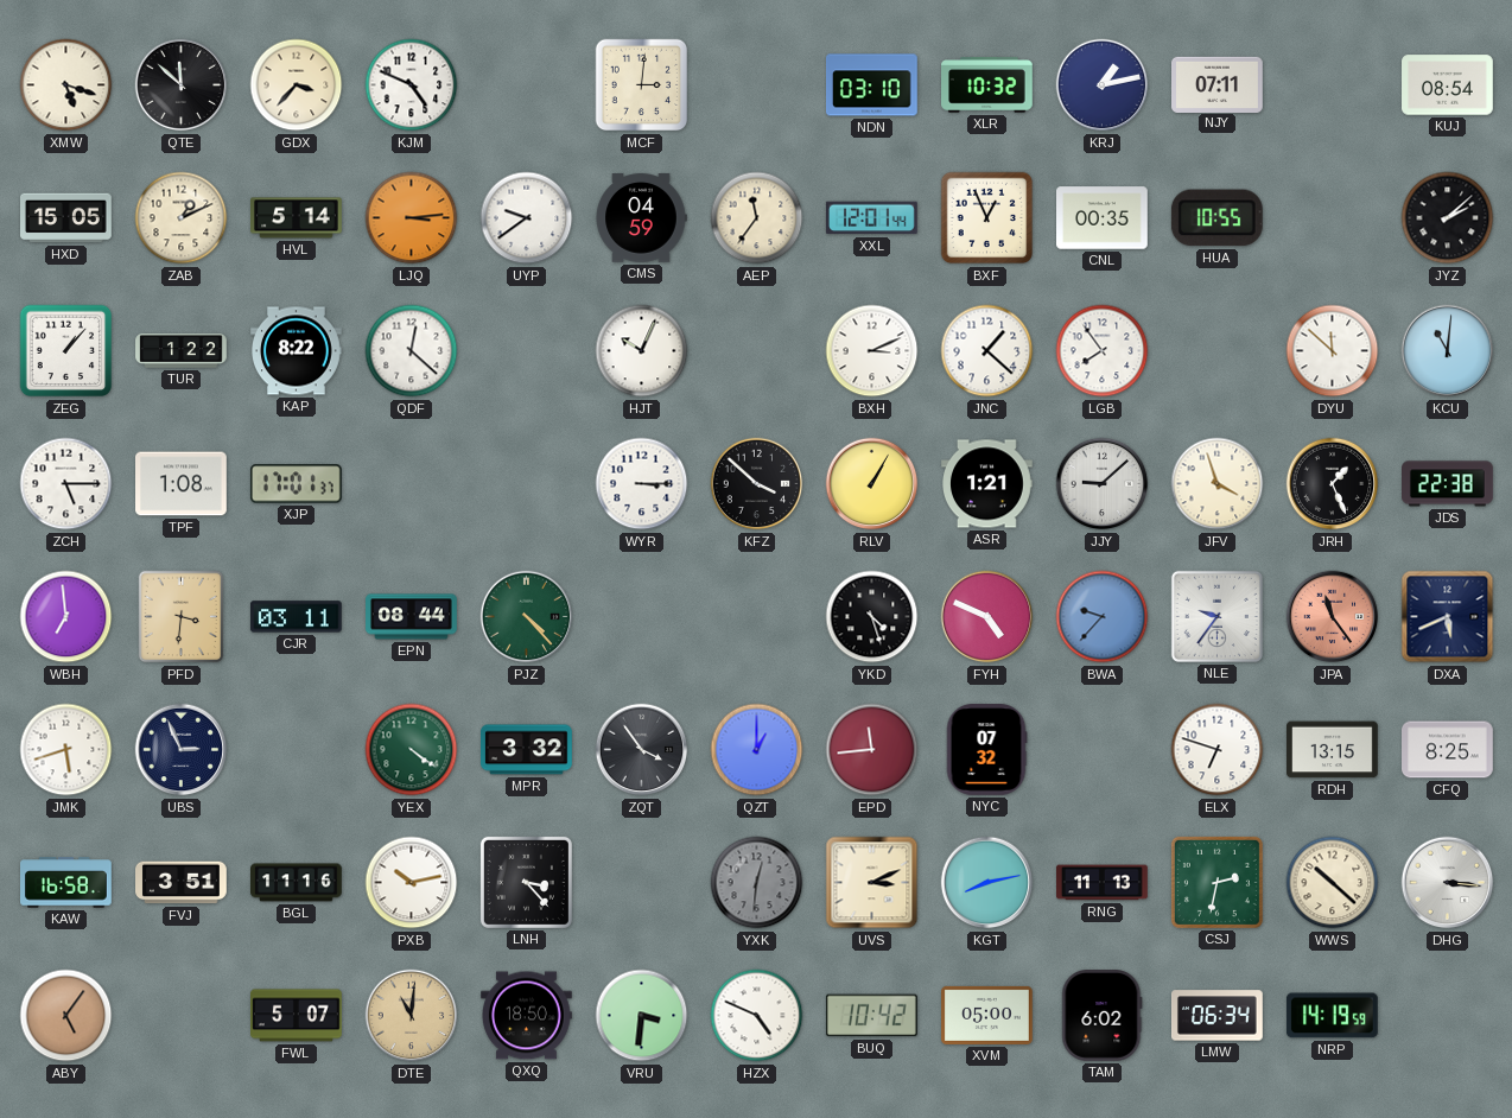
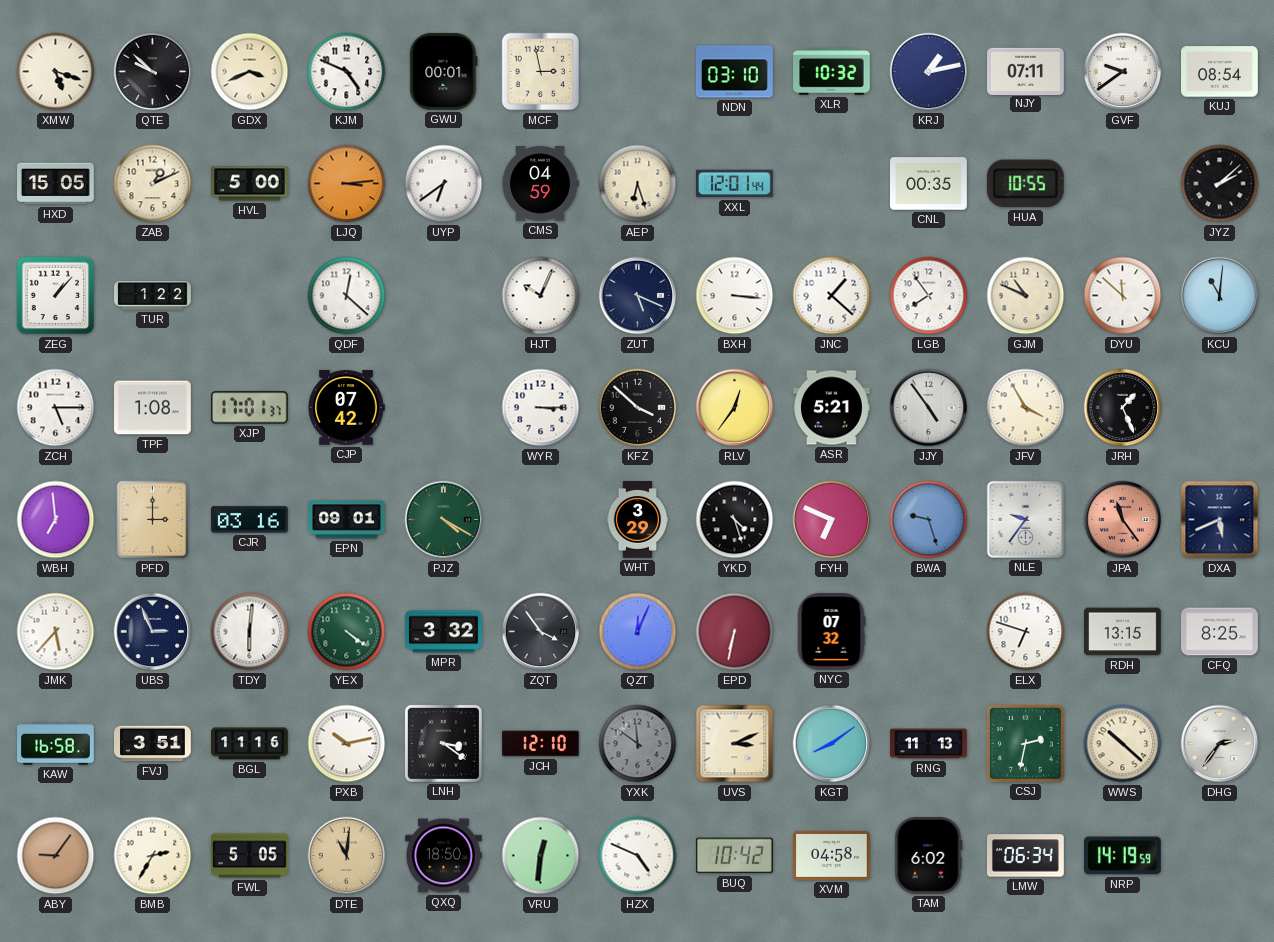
QTE: 11:52 -> 9:52
GDX: 3:37 -> 3:41
GWU: none -> 00:01
MCF: 3:01 -> 2:58
GVF: none -> 9:39
HVL: 5:14 -> 5:00
UYP: 9:39 -> 6:39
AEP: 11:36 -> 6:27
BXF: 12:56 -> none
KAP: 8:22 -> none
ZUT: none -> 5:19
BXH: 3:11 -> 3:16
GJM: none -> 10:49
CJP: none -> 07:42
RLV: 1:05 -> 12:36
ASR: 1:21 -> 5:21
JJY: 9:08 -> 4:54
JFV: 3:57 -> 3:55
JDS: 22:38 -> none
PFD: 3:31 -> 3:00
CJR: 03:11 -> 03:16
EPN: 08:44 -> 09:01
PJZ: 4:23 -> 4:20
WHT: none -> 3:29
FYH: 4:49 -> 6:49
BWA: 9:37 -> 9:27
JMK: 5:42 -> 5:37
TDY: none -> 6:01
QZT: 1:00 -> 12:04
EPD: 11:44 -> 6:32
LNH: 3:23 -> 3:21
JCH: none -> 12:10
YXK: 12:31 -> 11:51
KGT: 8:13 -> 8:09
DHG: 3:16 -> 2:36
ABY: 5:06 -> 9:06
BMB: none -> 2:35
FWL: 5:07 -> 5:05
VRU: 3:31 -> 12:31
XVM: 05:00 -> 04:58
